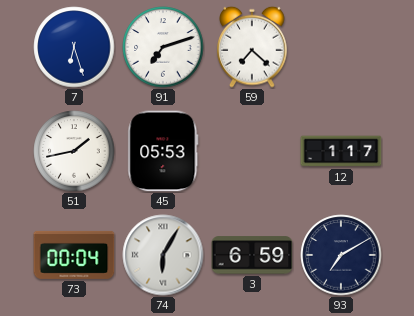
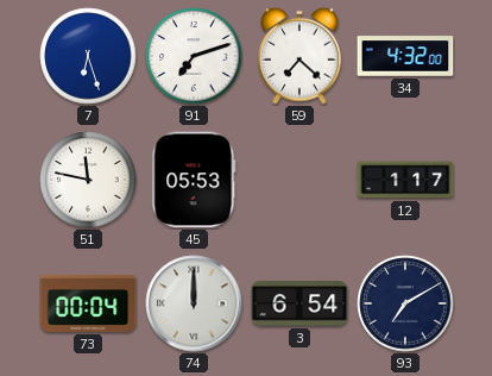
34: none -> 4:32
51: 1:43 -> 11:47
74: 6:05 -> 12:00
3: 6:59 -> 6:54
